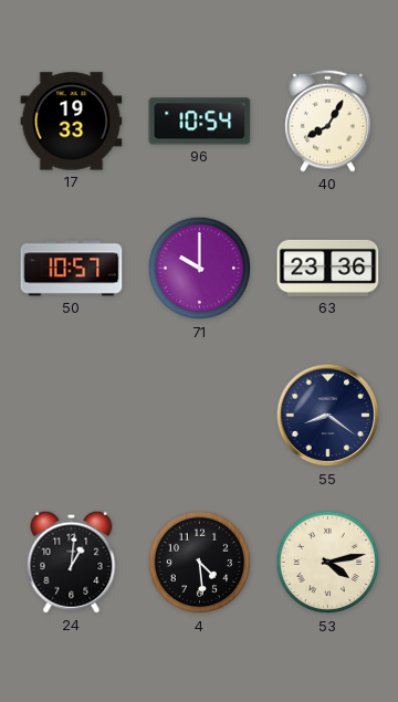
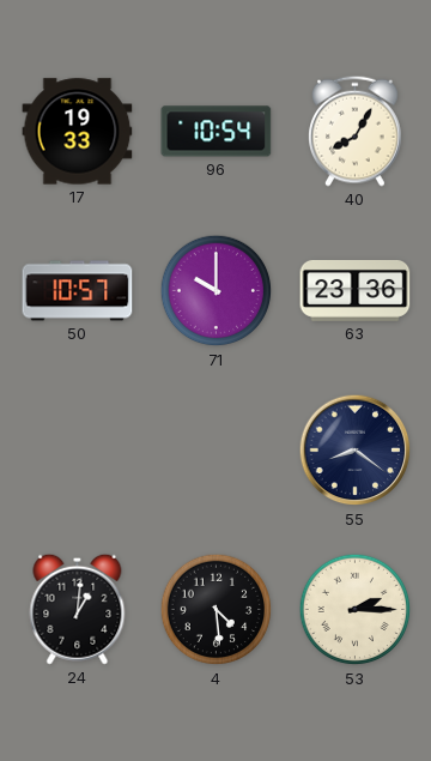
53: 4:13 -> 2:15
